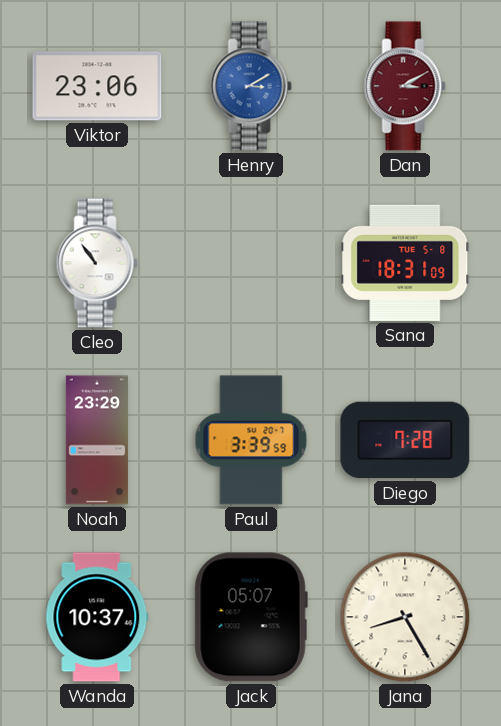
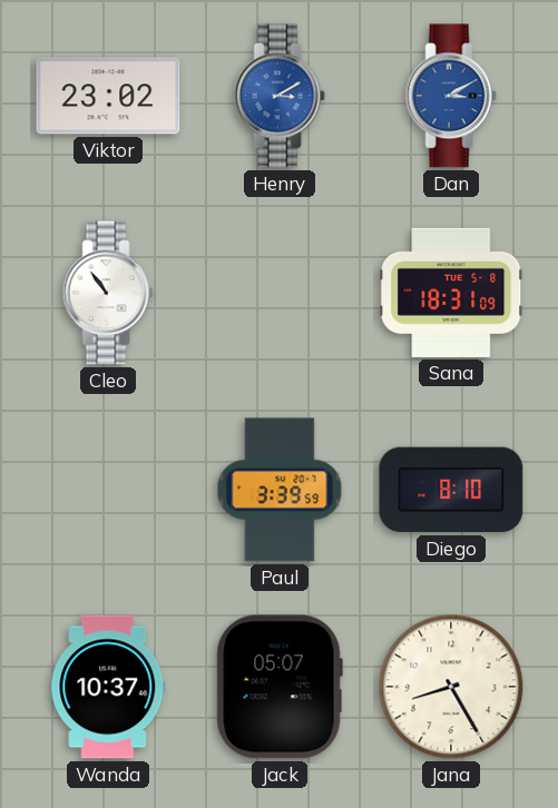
Viktor: 23:06 -> 23:02
Dan dial: burgundy -> blue
Noah: 23:29 -> none
Diego: 7:28 -> 8:10
